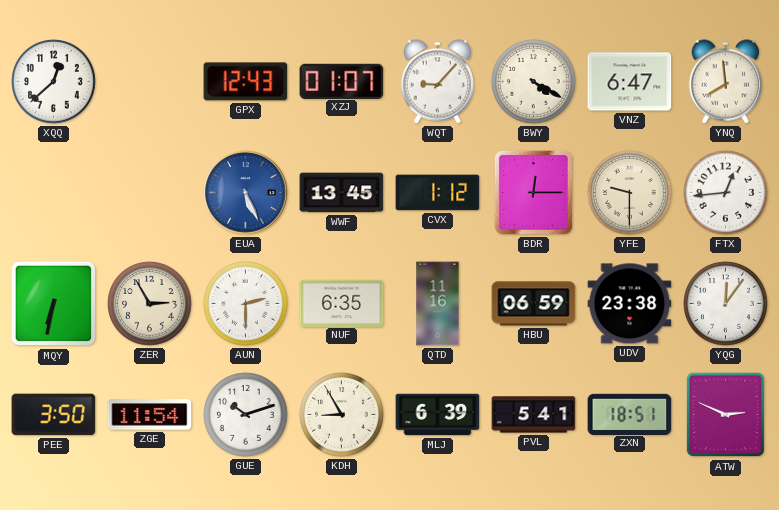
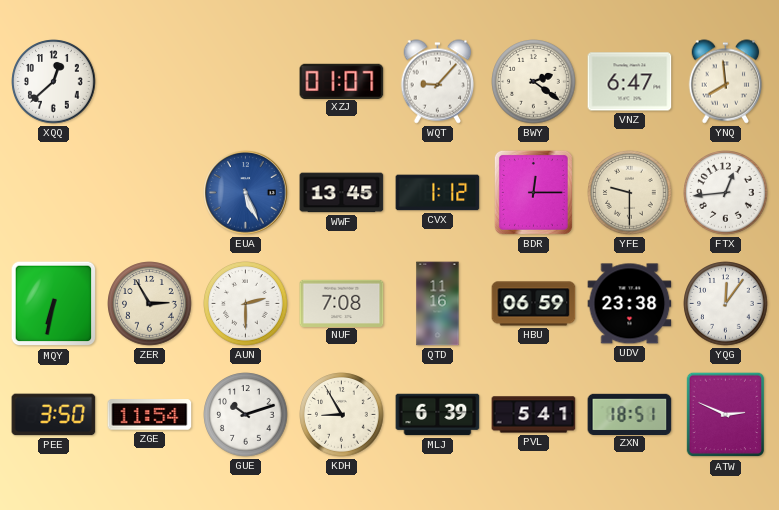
GPX: 12:43 -> none
BWY: 4:20 -> 2:21
NUF: 6:35 -> 7:08
